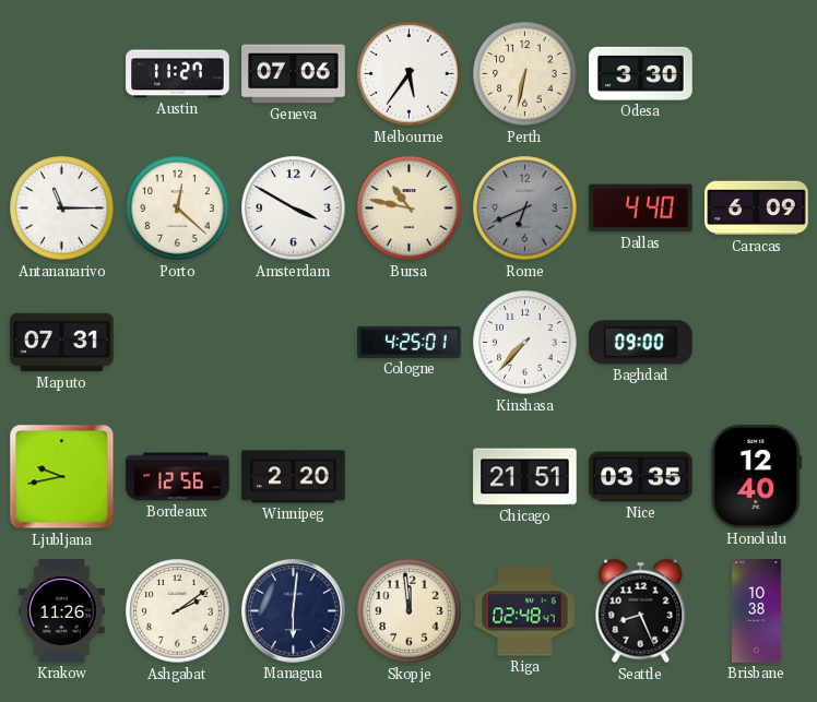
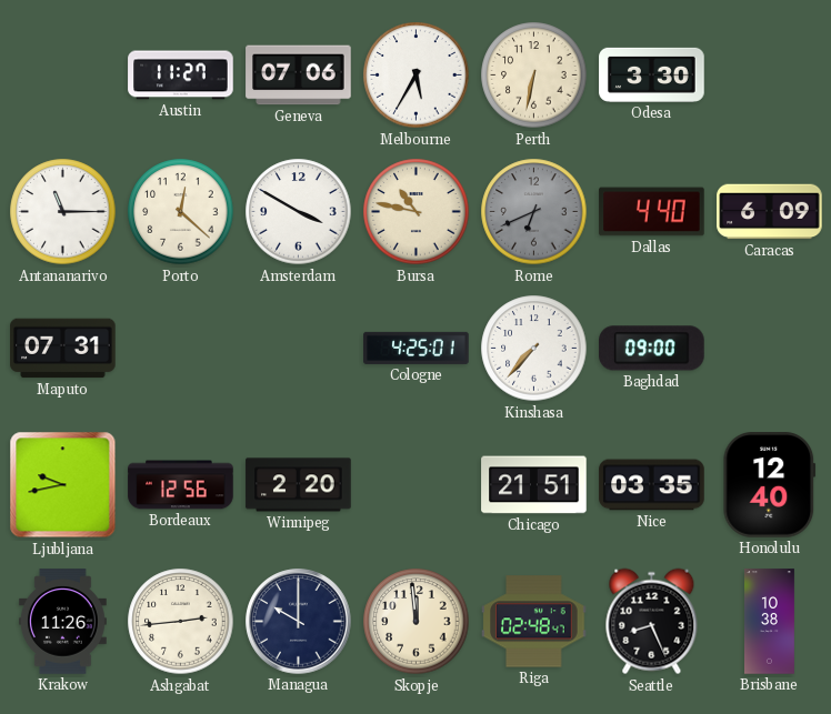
Melbourne: 5:36 -> 5:35
Ashgabat: 2:09 -> 2:44
Managua: 6:01 -> 10:00
